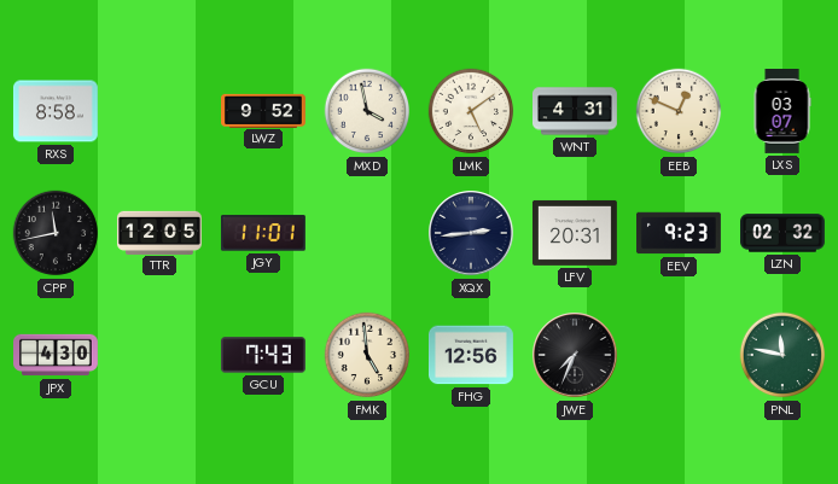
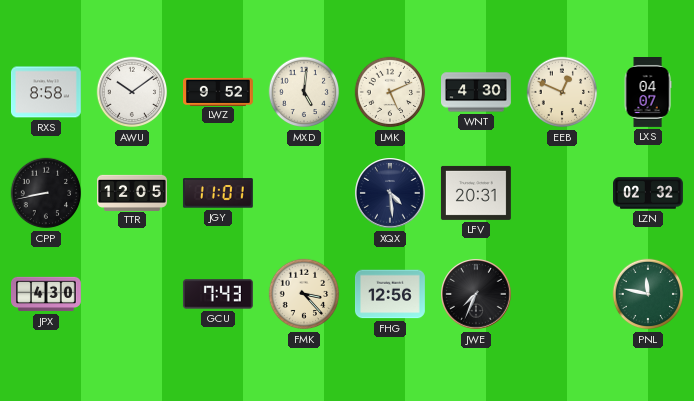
AWU: none -> 10:09
MXD: 3:58 -> 5:01
LMK: 5:09 -> 5:11
WNT: 4:31 -> 4:30
LXS: 03:07 -> 04:07
CPP: 11:43 -> 8:43
XQX: 2:44 -> 4:29
EEV: 9:23 -> none
FMK: 4:59 -> 3:23
